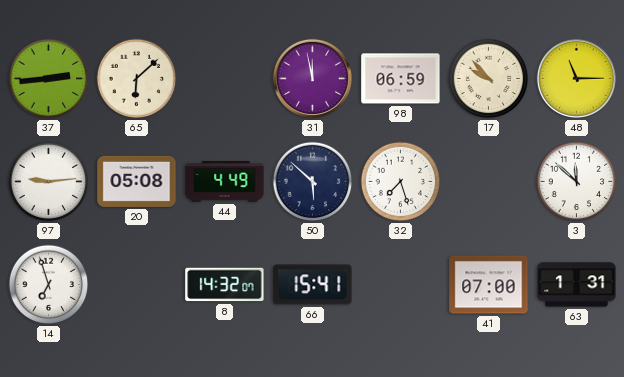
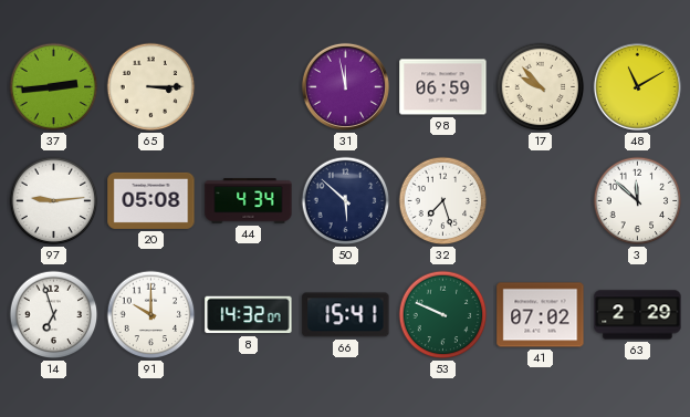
65: 6:08 -> 3:15
48: 11:15 -> 11:10
44: 4:49 -> 4:34
91: none -> 10:00
53: none -> 9:49
41: 07:00 -> 07:02
63: 1:31 -> 2:29
